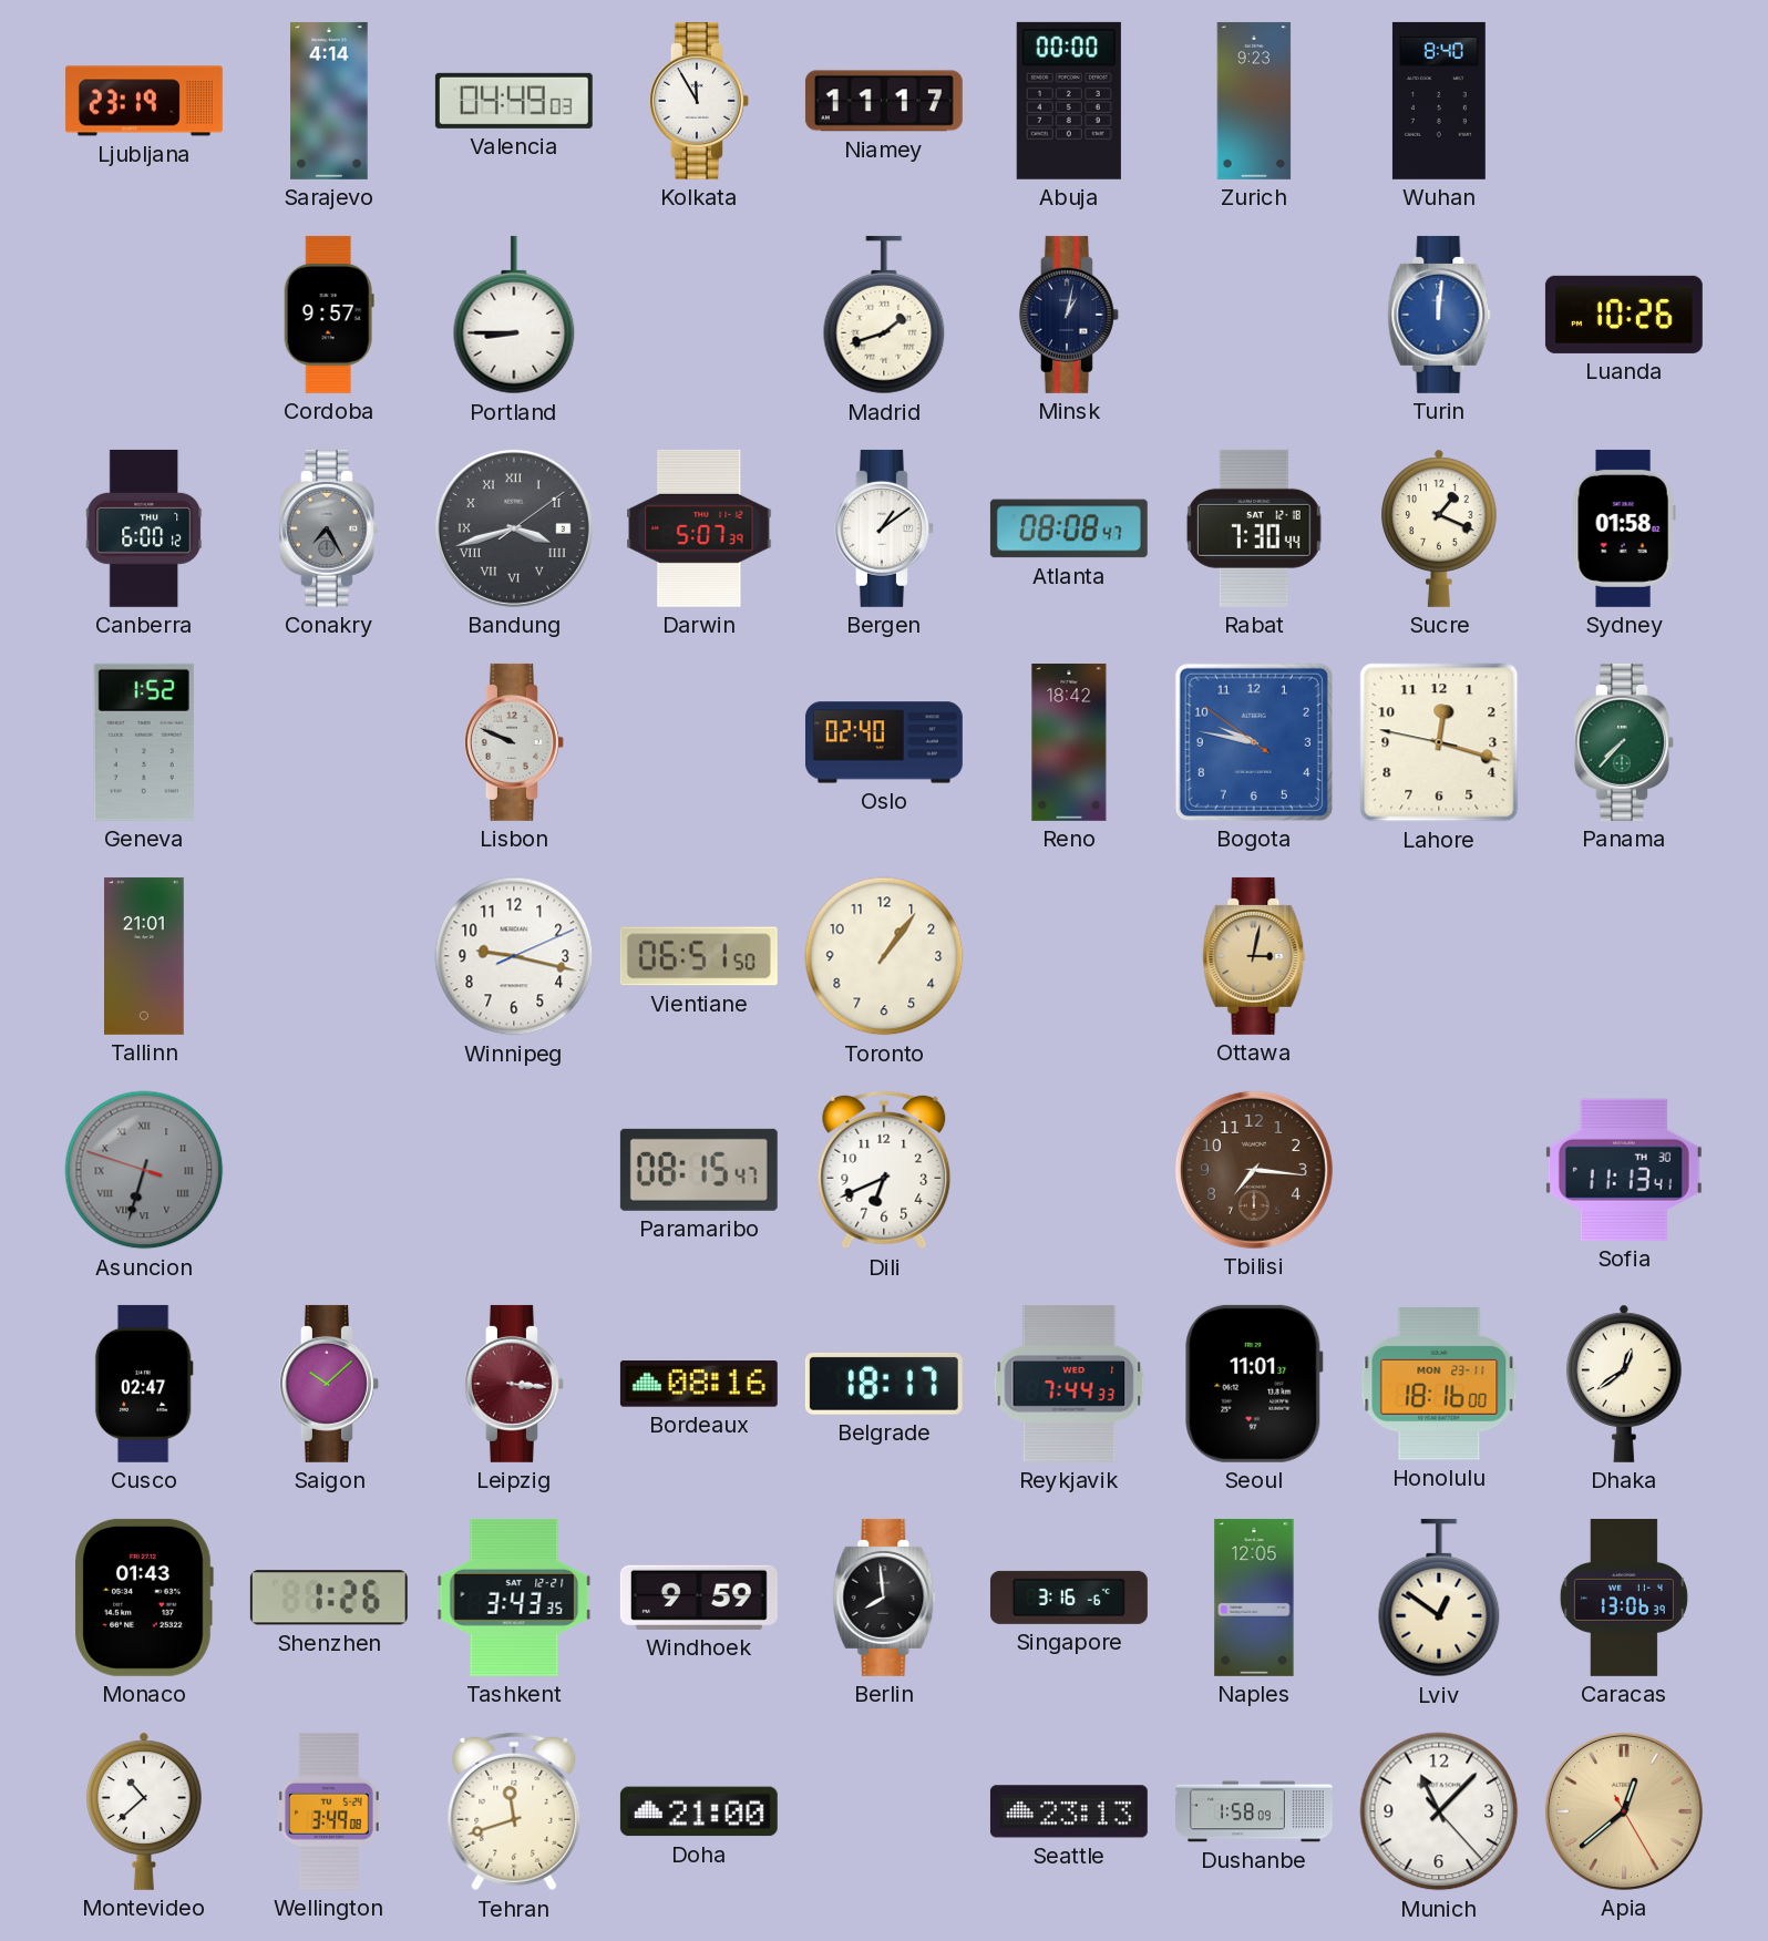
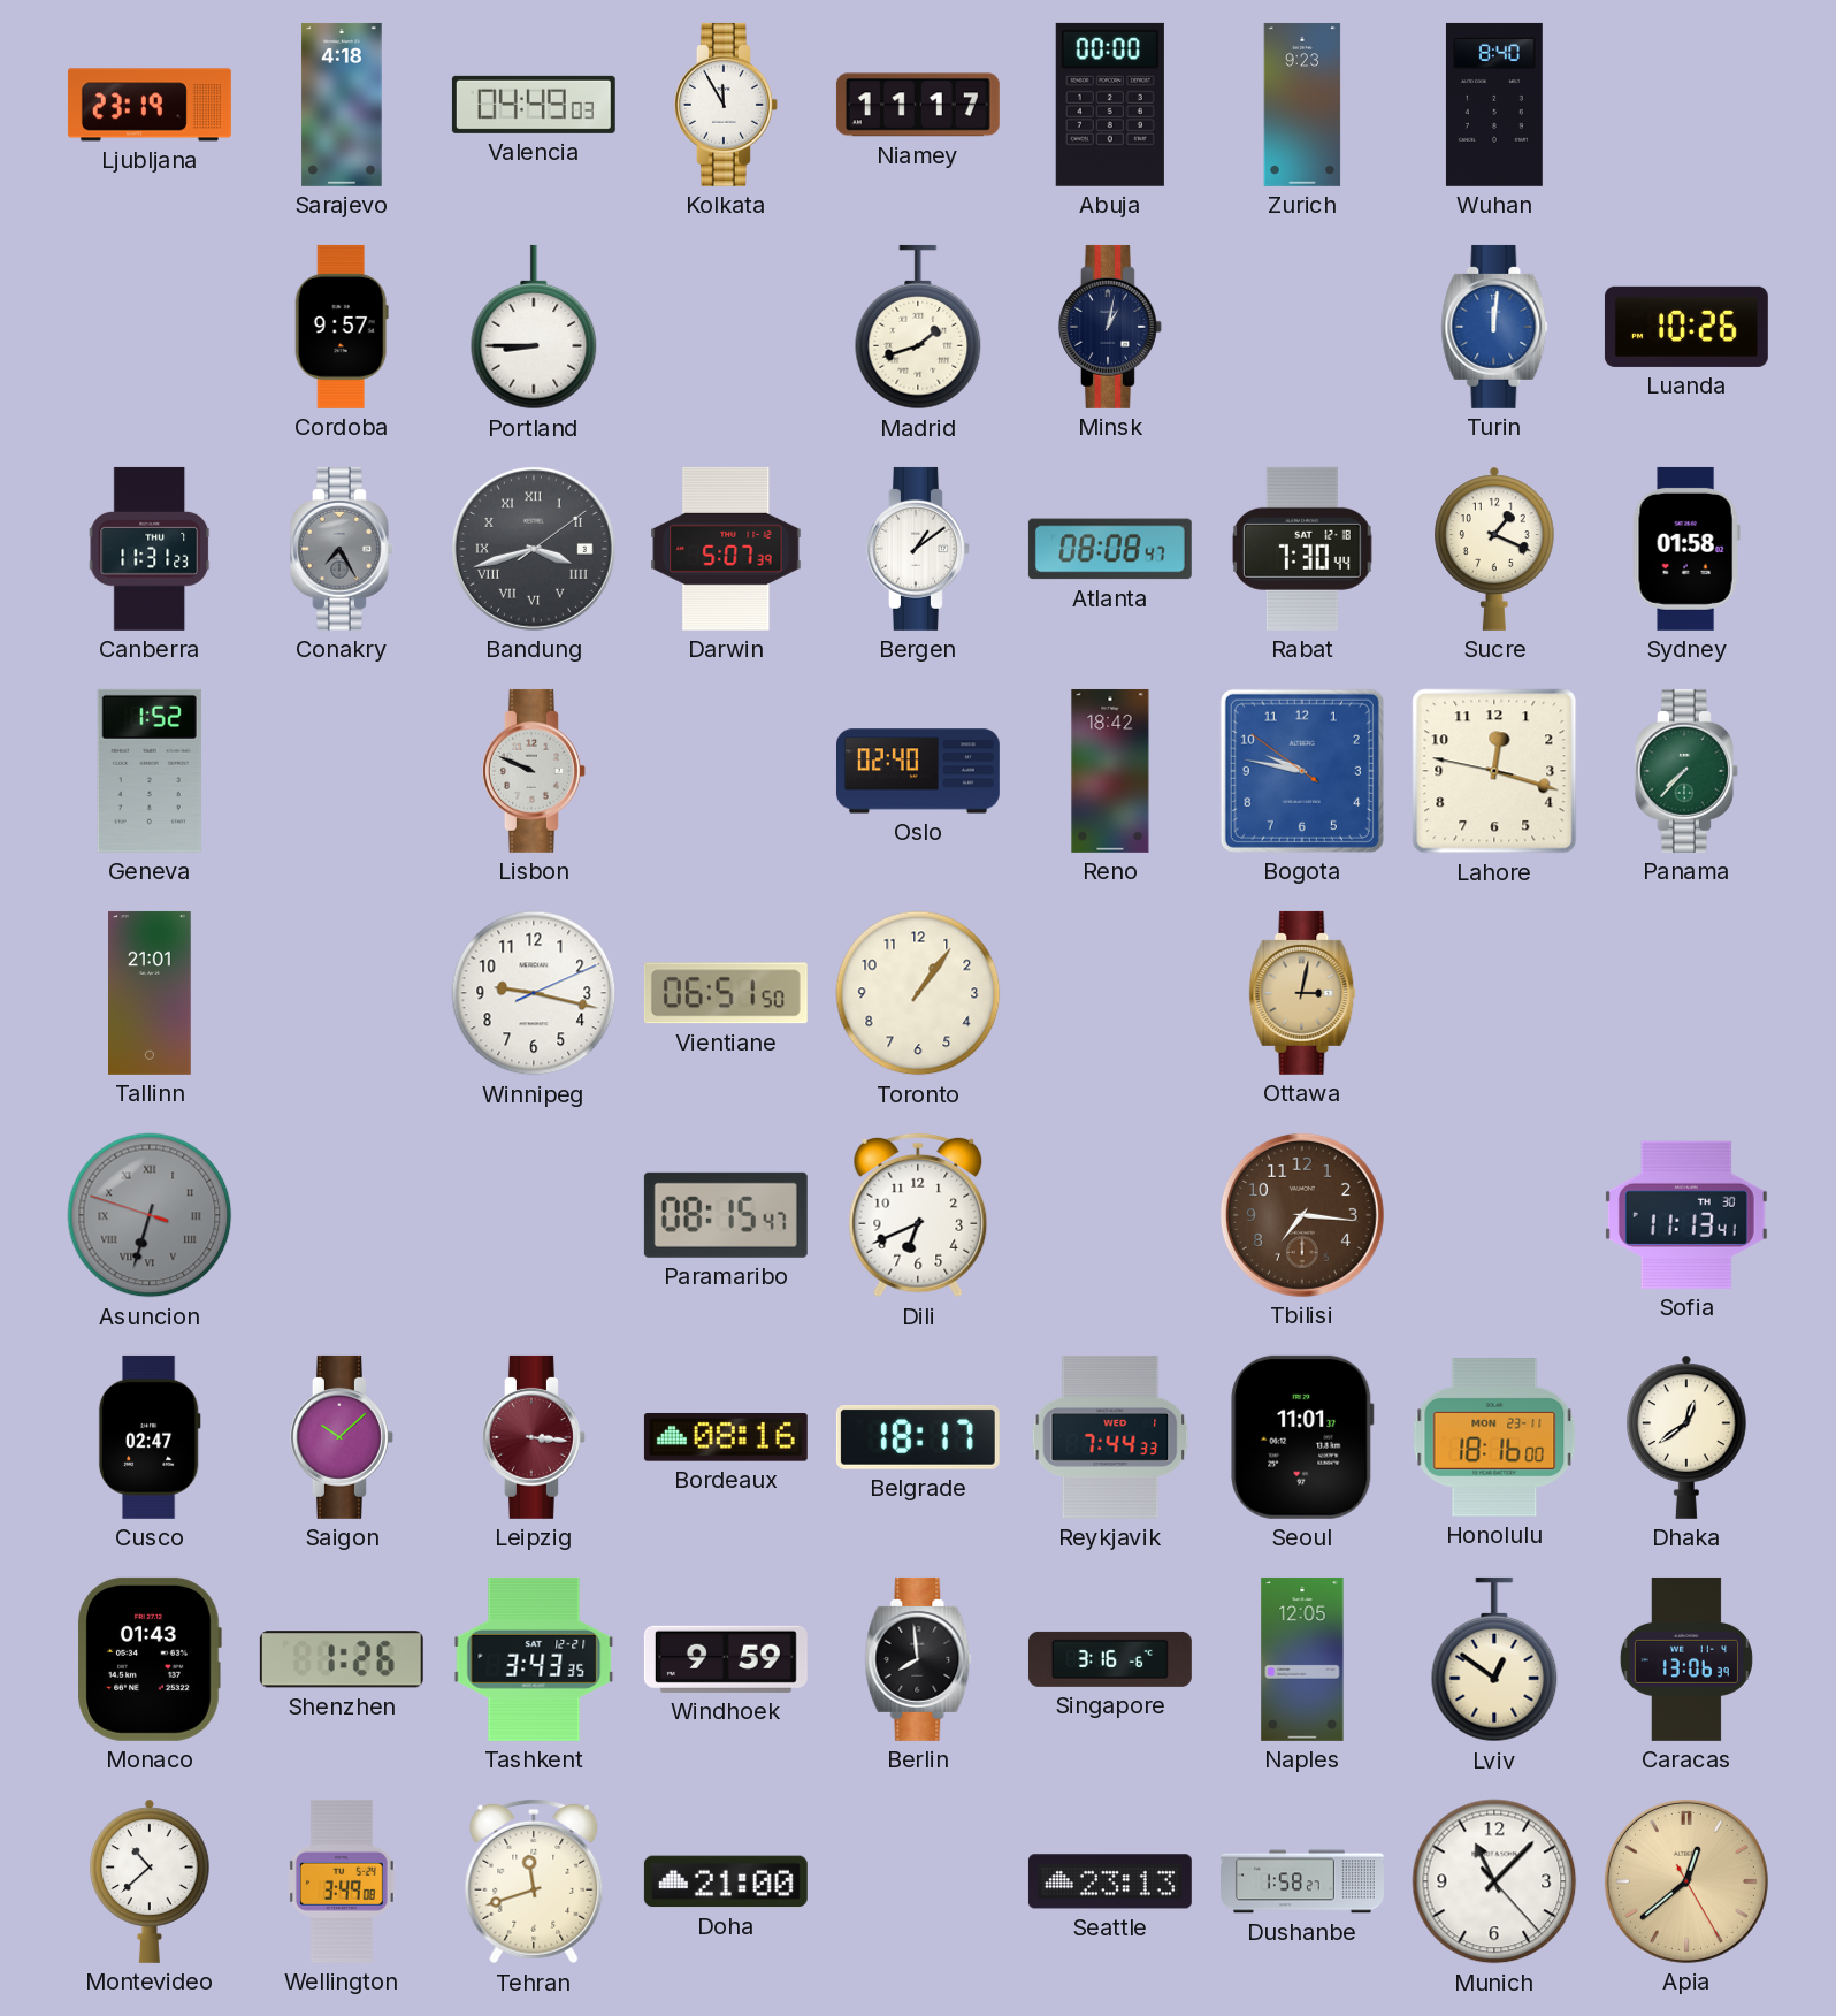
Sarajevo: 4:14 -> 4:18
Canberra: 6:00 -> 11:31
Dushanbe: 1:58:09 -> 1:58:27
